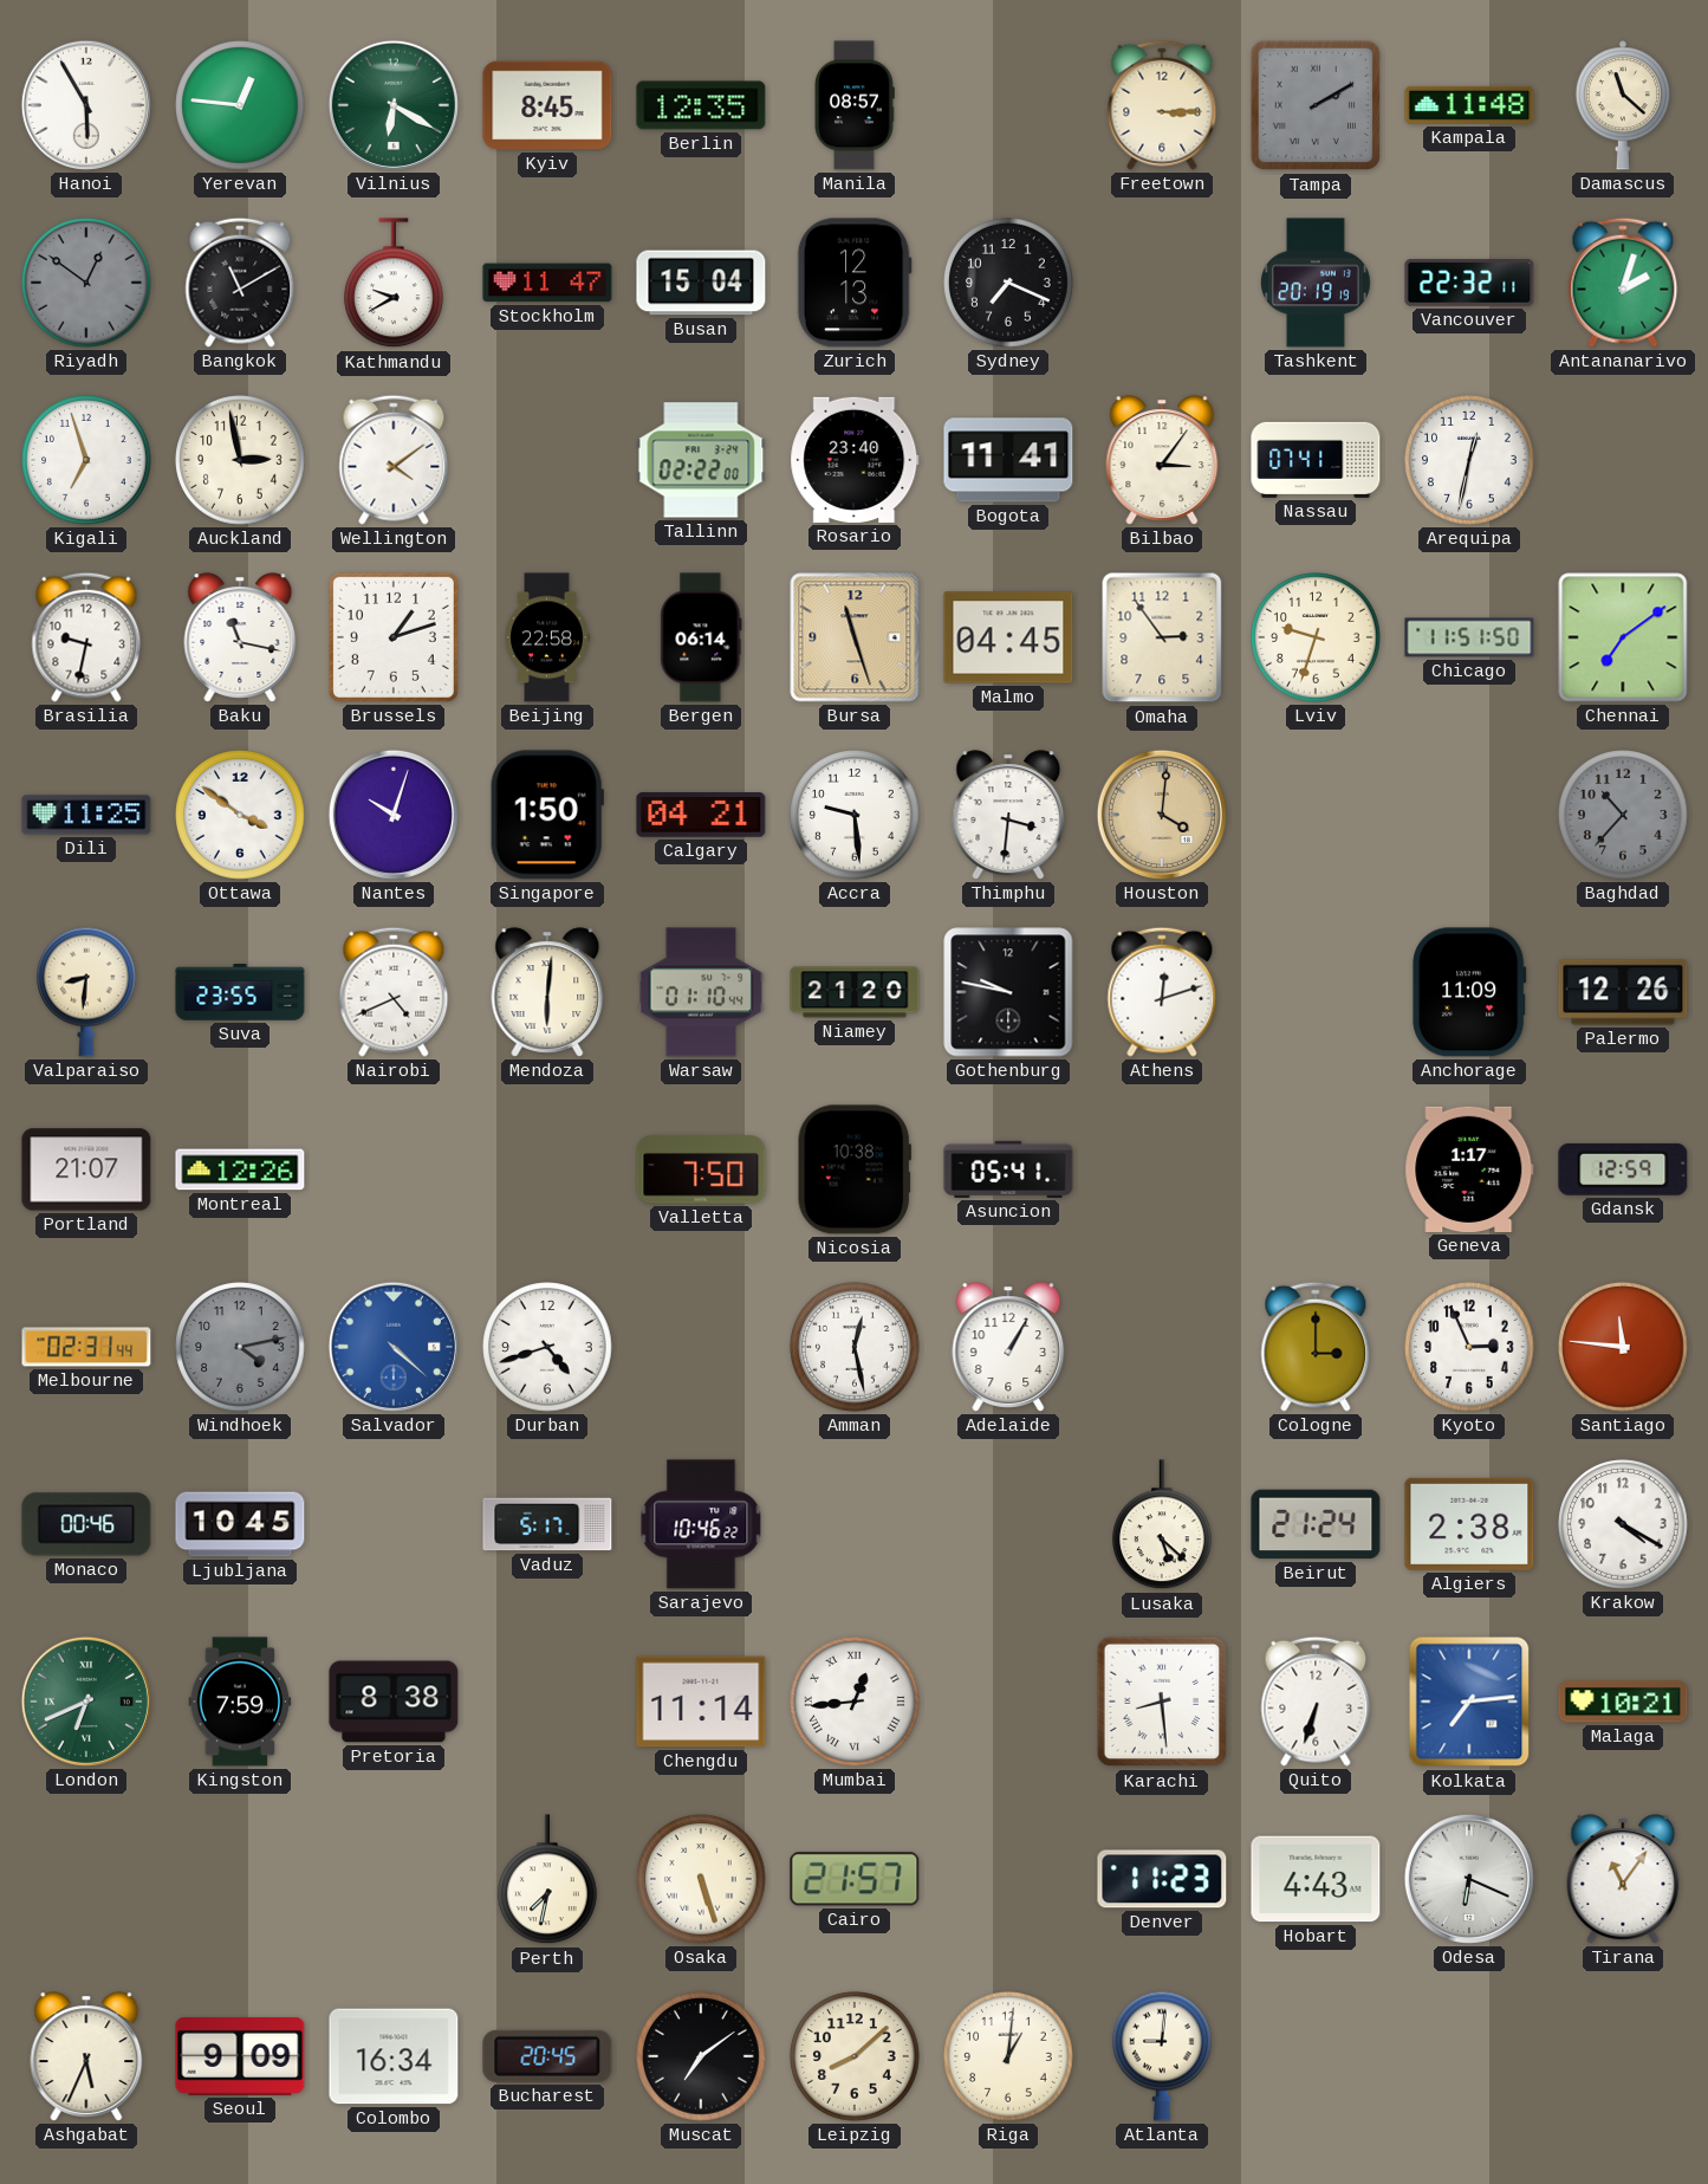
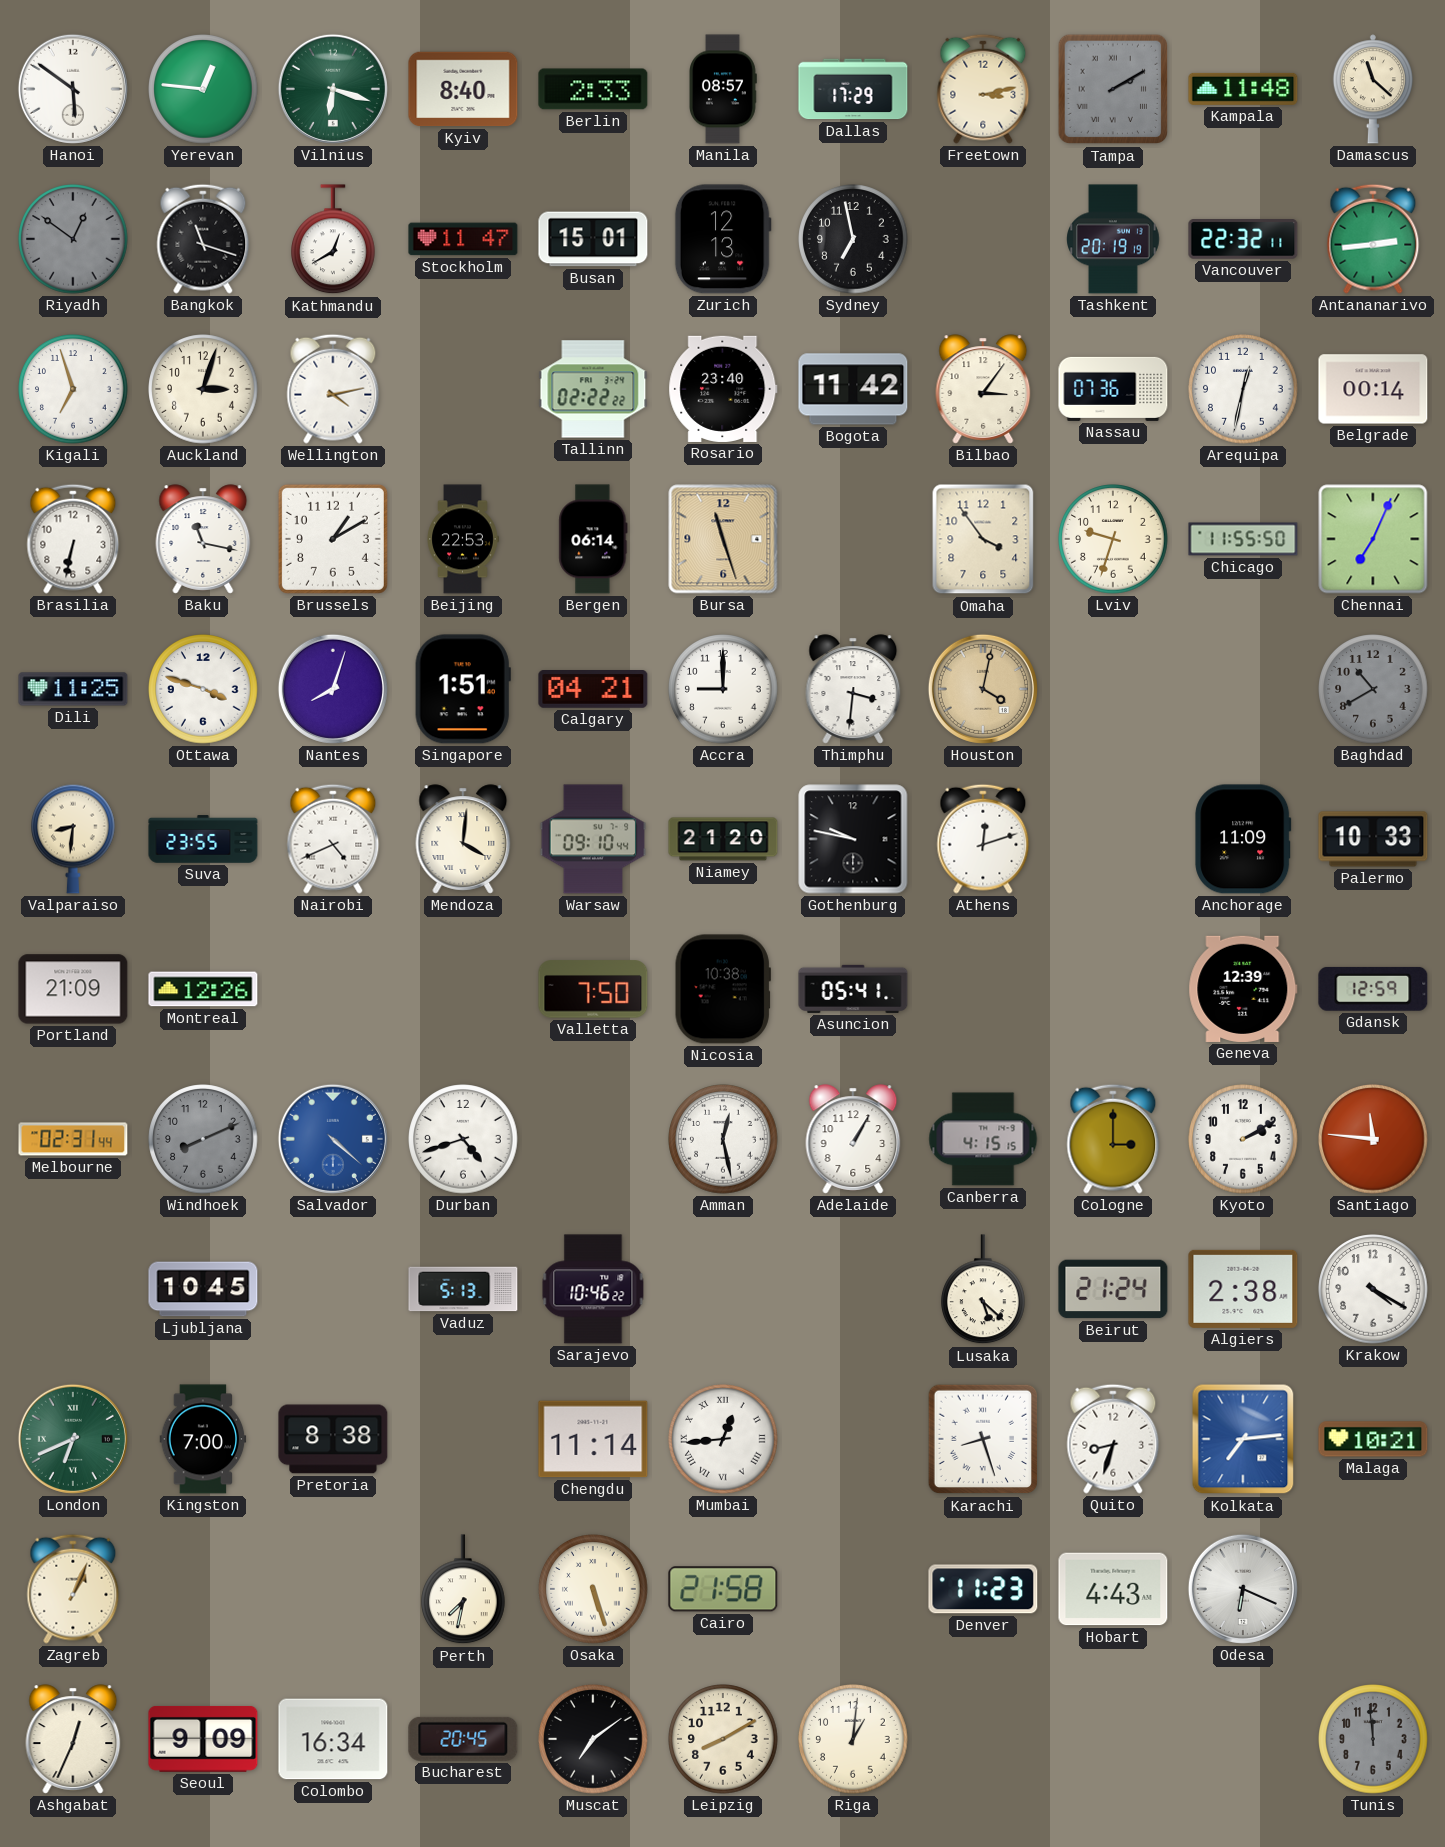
Hanoi: 5:55 -> 5:51
Vilnius: 6:20 -> 6:18
Kyiv: 8:45 -> 8:40
Berlin: 12:35 -> 2:33
Dallas: none -> 17:29
Freetown: 3:15 -> 3:13
Bangkok: 11:10 -> 11:18
Kathmandu: 9:40 -> 12:40
Busan: 15:04 -> 15:01
Sydney: 7:19 -> 6:58
Antananarivo: 2:03 -> 2:44
Auckland: 2:58 -> 3:03
Wellington: 4:09 -> 4:13
Tallinn: 02:22:00 -> 02:22:22
Bogota: 11:41 -> 11:42
Nassau: 07:41 -> 07:36
Belgrade: none -> 00:14
Brasilia: 9:32 -> 6:32
Brussels: 1:12 -> 1:10
Beijing: 22:58 -> 22:53
Malmo: 04:45 -> none
Omaha: 2:54 -> 3:54
Chicago: 11:51 -> 11:55
Chennai: 7:09 -> 7:04
Ottawa: 3:51 -> 3:48
Nantes: 10:03 -> 8:03
Singapore: 1:50 -> 1:51
Accra: 9:29 -> 9:00
Houston: 4:01 -> 4:02
Baghdad: 10:37 -> 10:40
Mendoza: 6:01 -> 4:01
Warsaw: 01:10 -> 09:10
Palermo: 12:26 -> 10:33
Portland: 21:07 -> 21:09
Geneva: 1:17 -> 12:39
Windhoek: 4:13 -> 8:11
Canberra: none -> 4:15
Kyoto: 2:56 -> 2:10
Monaco: 00:46 -> none
Vaduz: 5:17 -> 5:13
Kingston: 7:59 -> 7:00
Karachi: 8:29 -> 8:27
Quito: 6:33 -> 8:33
Zagreb: none -> 1:04
Cairo: 21:57 -> 21:58
Tirana: 11:06 -> none
Ashgabat: 5:34 -> 12:34
Leipzig: 8:08 -> 8:10
Atlanta: 9:01 -> none
Tunis: none -> 11:59
